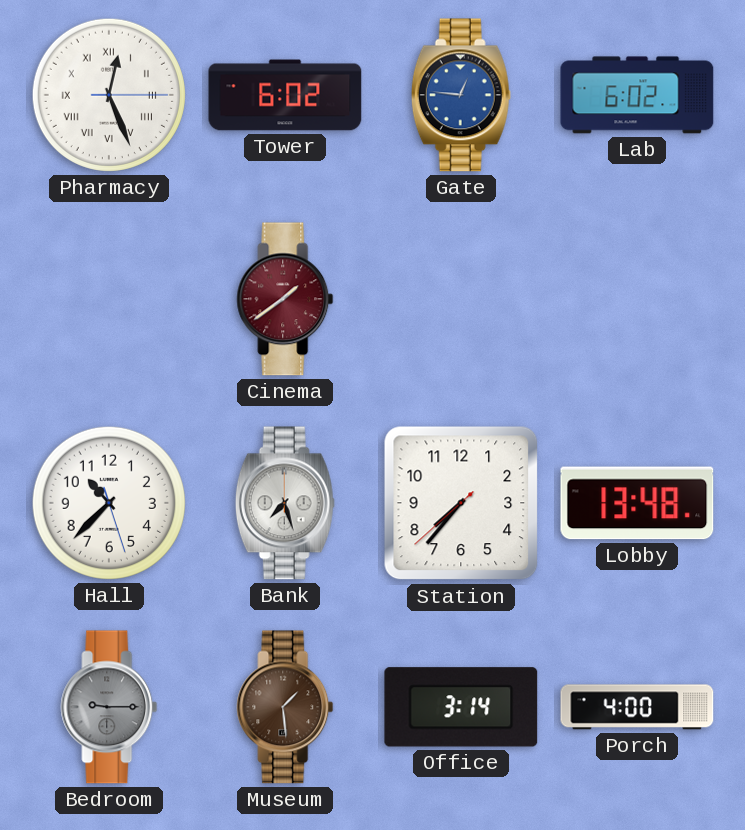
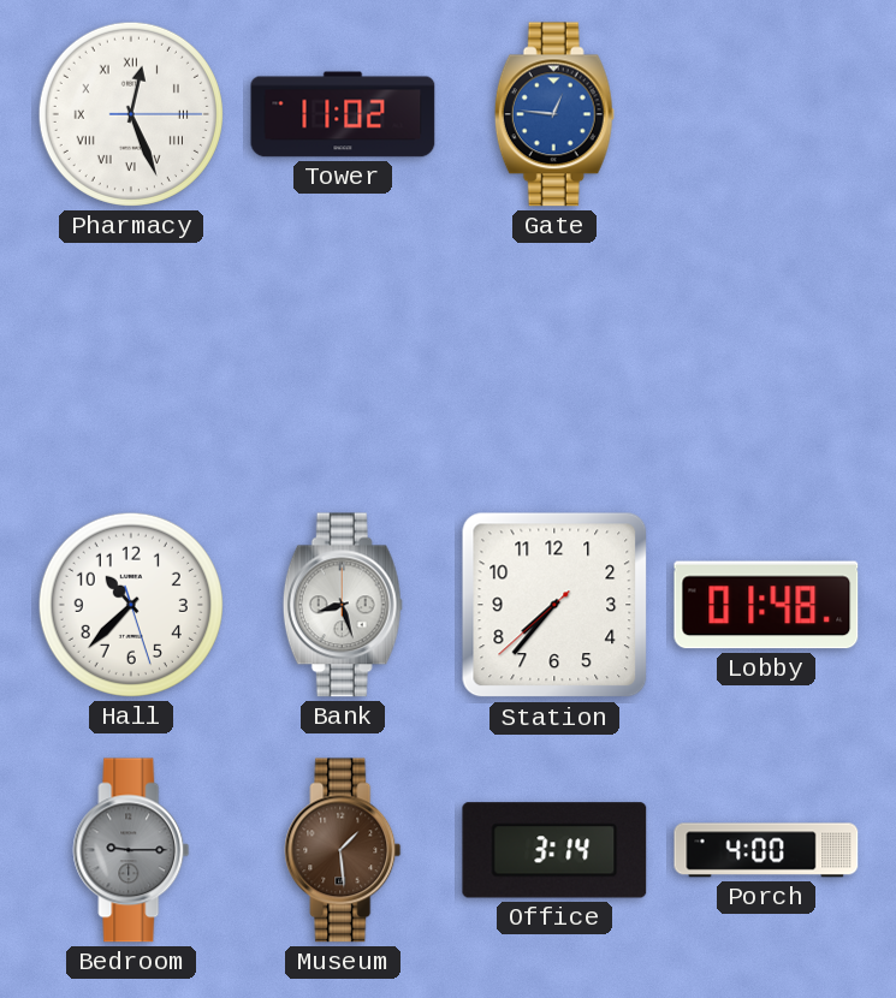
Tower: 6:02 -> 11:02
Lab: 6:02 -> none
Cinema: 1:39 -> none
Bank: 7:27 -> 8:27
Lobby: 13:48 -> 01:48
